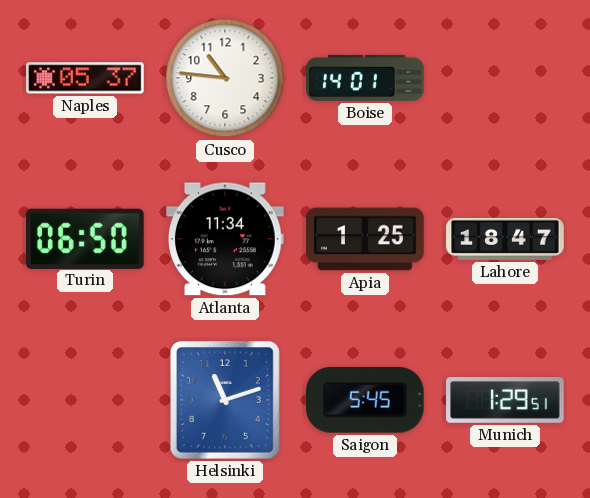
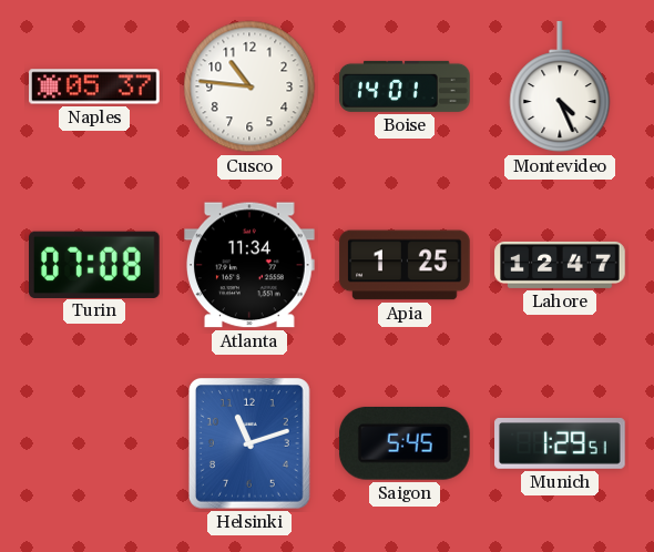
Montevideo: none -> 4:26
Turin: 06:50 -> 07:08
Lahore: 18:47 -> 12:47
